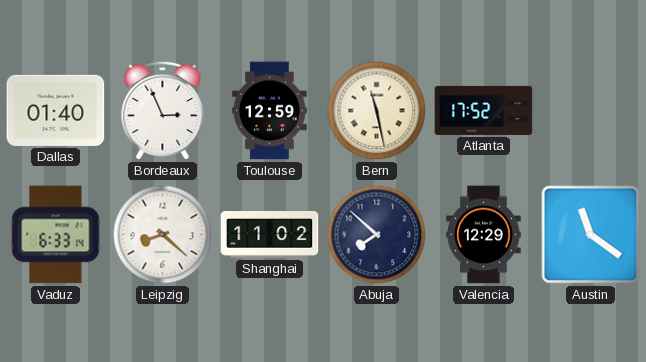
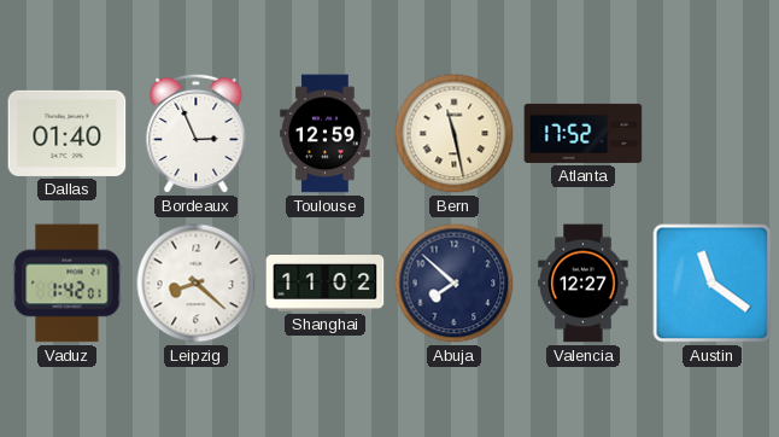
Vaduz: 6:33 -> 1:42
Valencia: 12:29 -> 12:27
